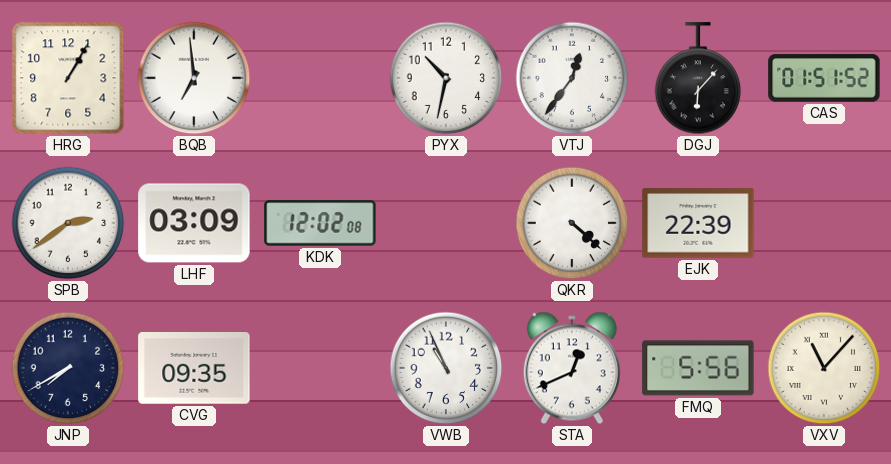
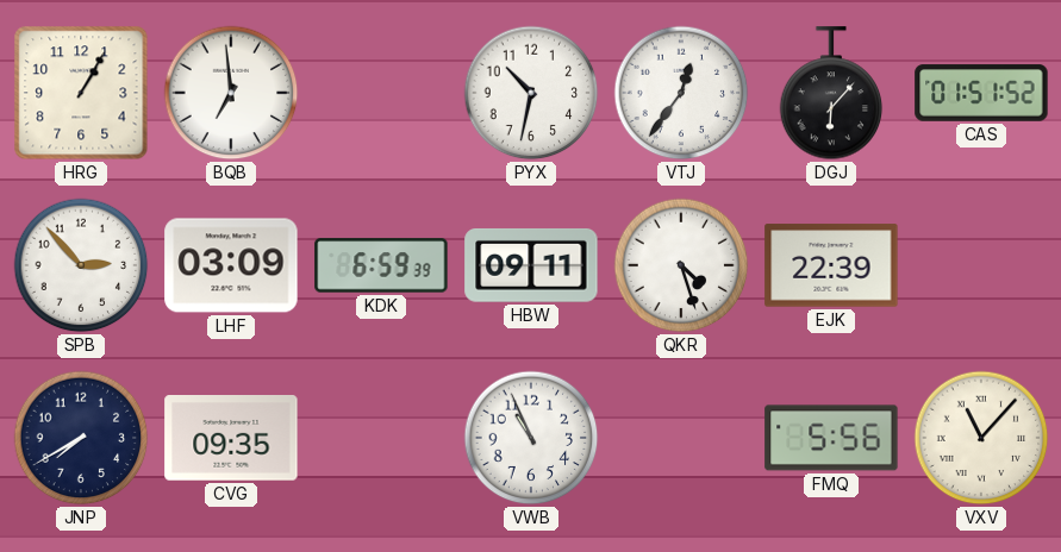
SPB: 2:39 -> 2:53
KDK: 12:02 -> 6:59
HBW: none -> 09:11
QKR: 4:22 -> 4:27
STA: 12:41 -> none
